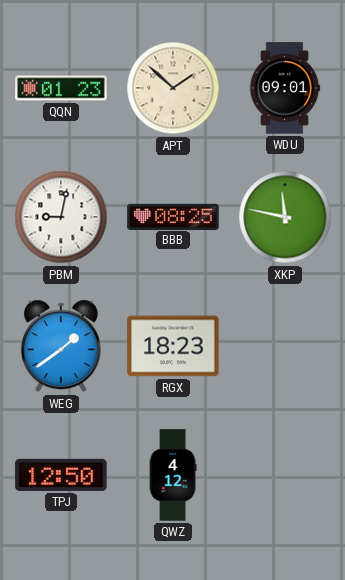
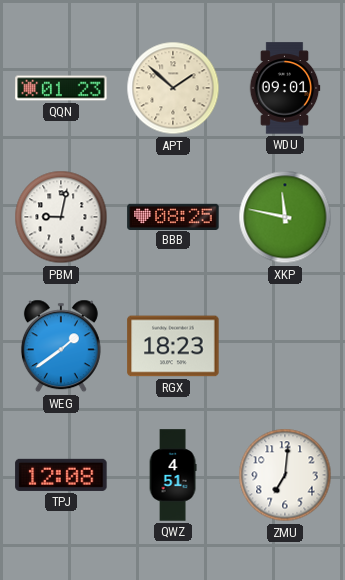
TPJ: 12:50 -> 12:08
QWZ: 4:12 -> 4:51
ZMU: none -> 7:01
